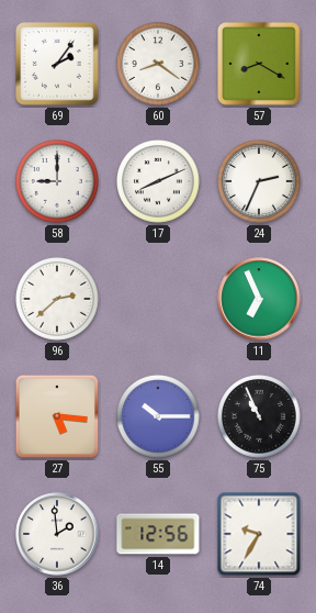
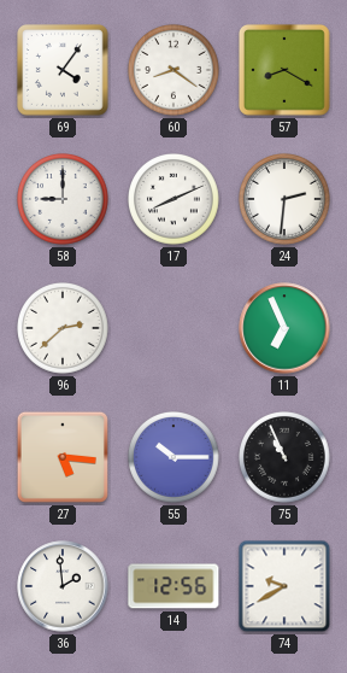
69: 2:06 -> 4:06
24: 2:34 -> 2:31
74: 9:35 -> 9:40
